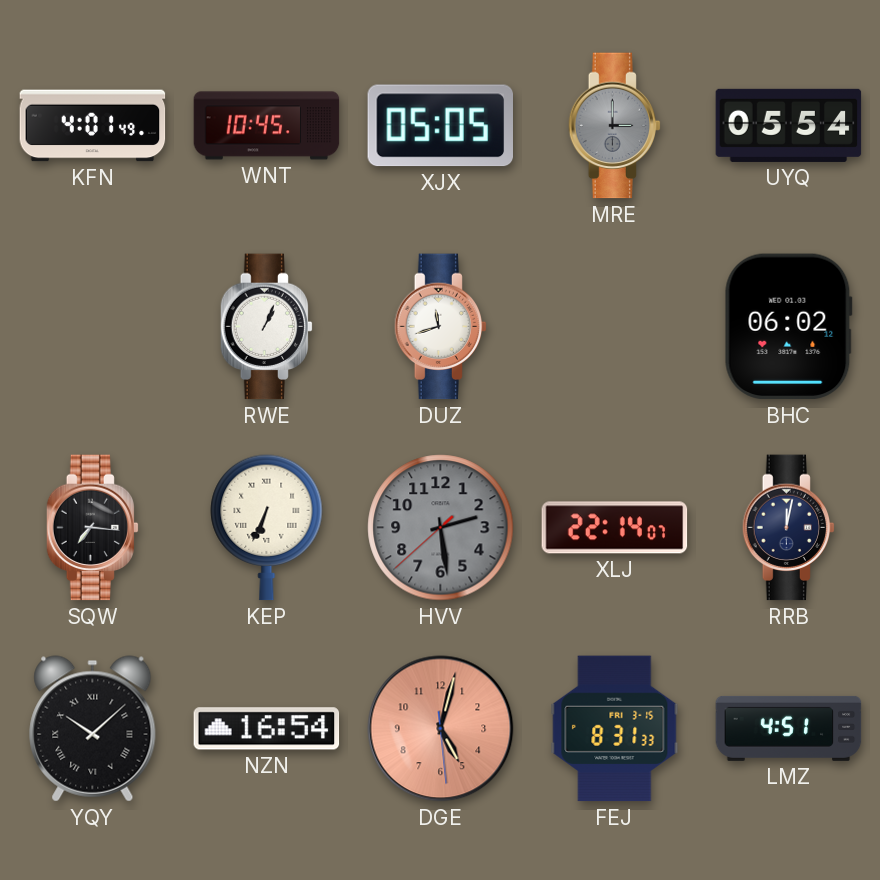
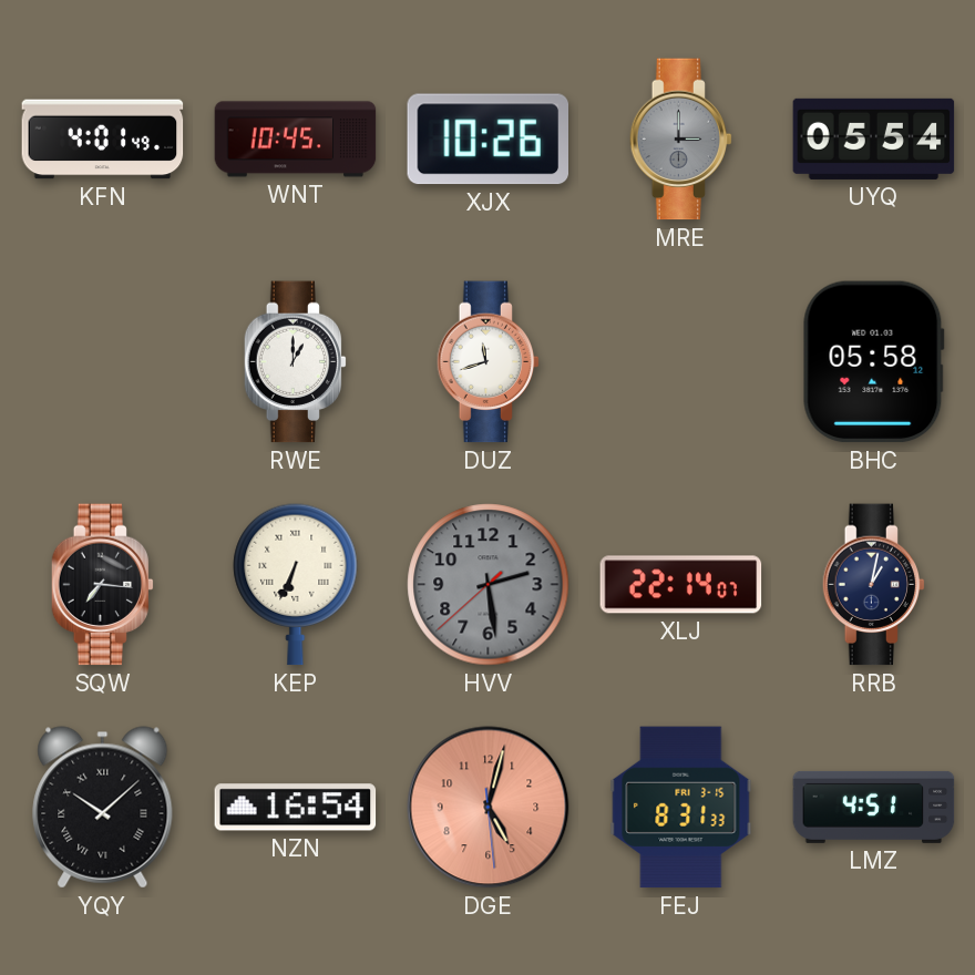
XJX: 05:05 -> 10:26
RWE: 1:04 -> 1:00
BHC: 06:02 -> 05:58
RRB: 12:02 -> 1:02
